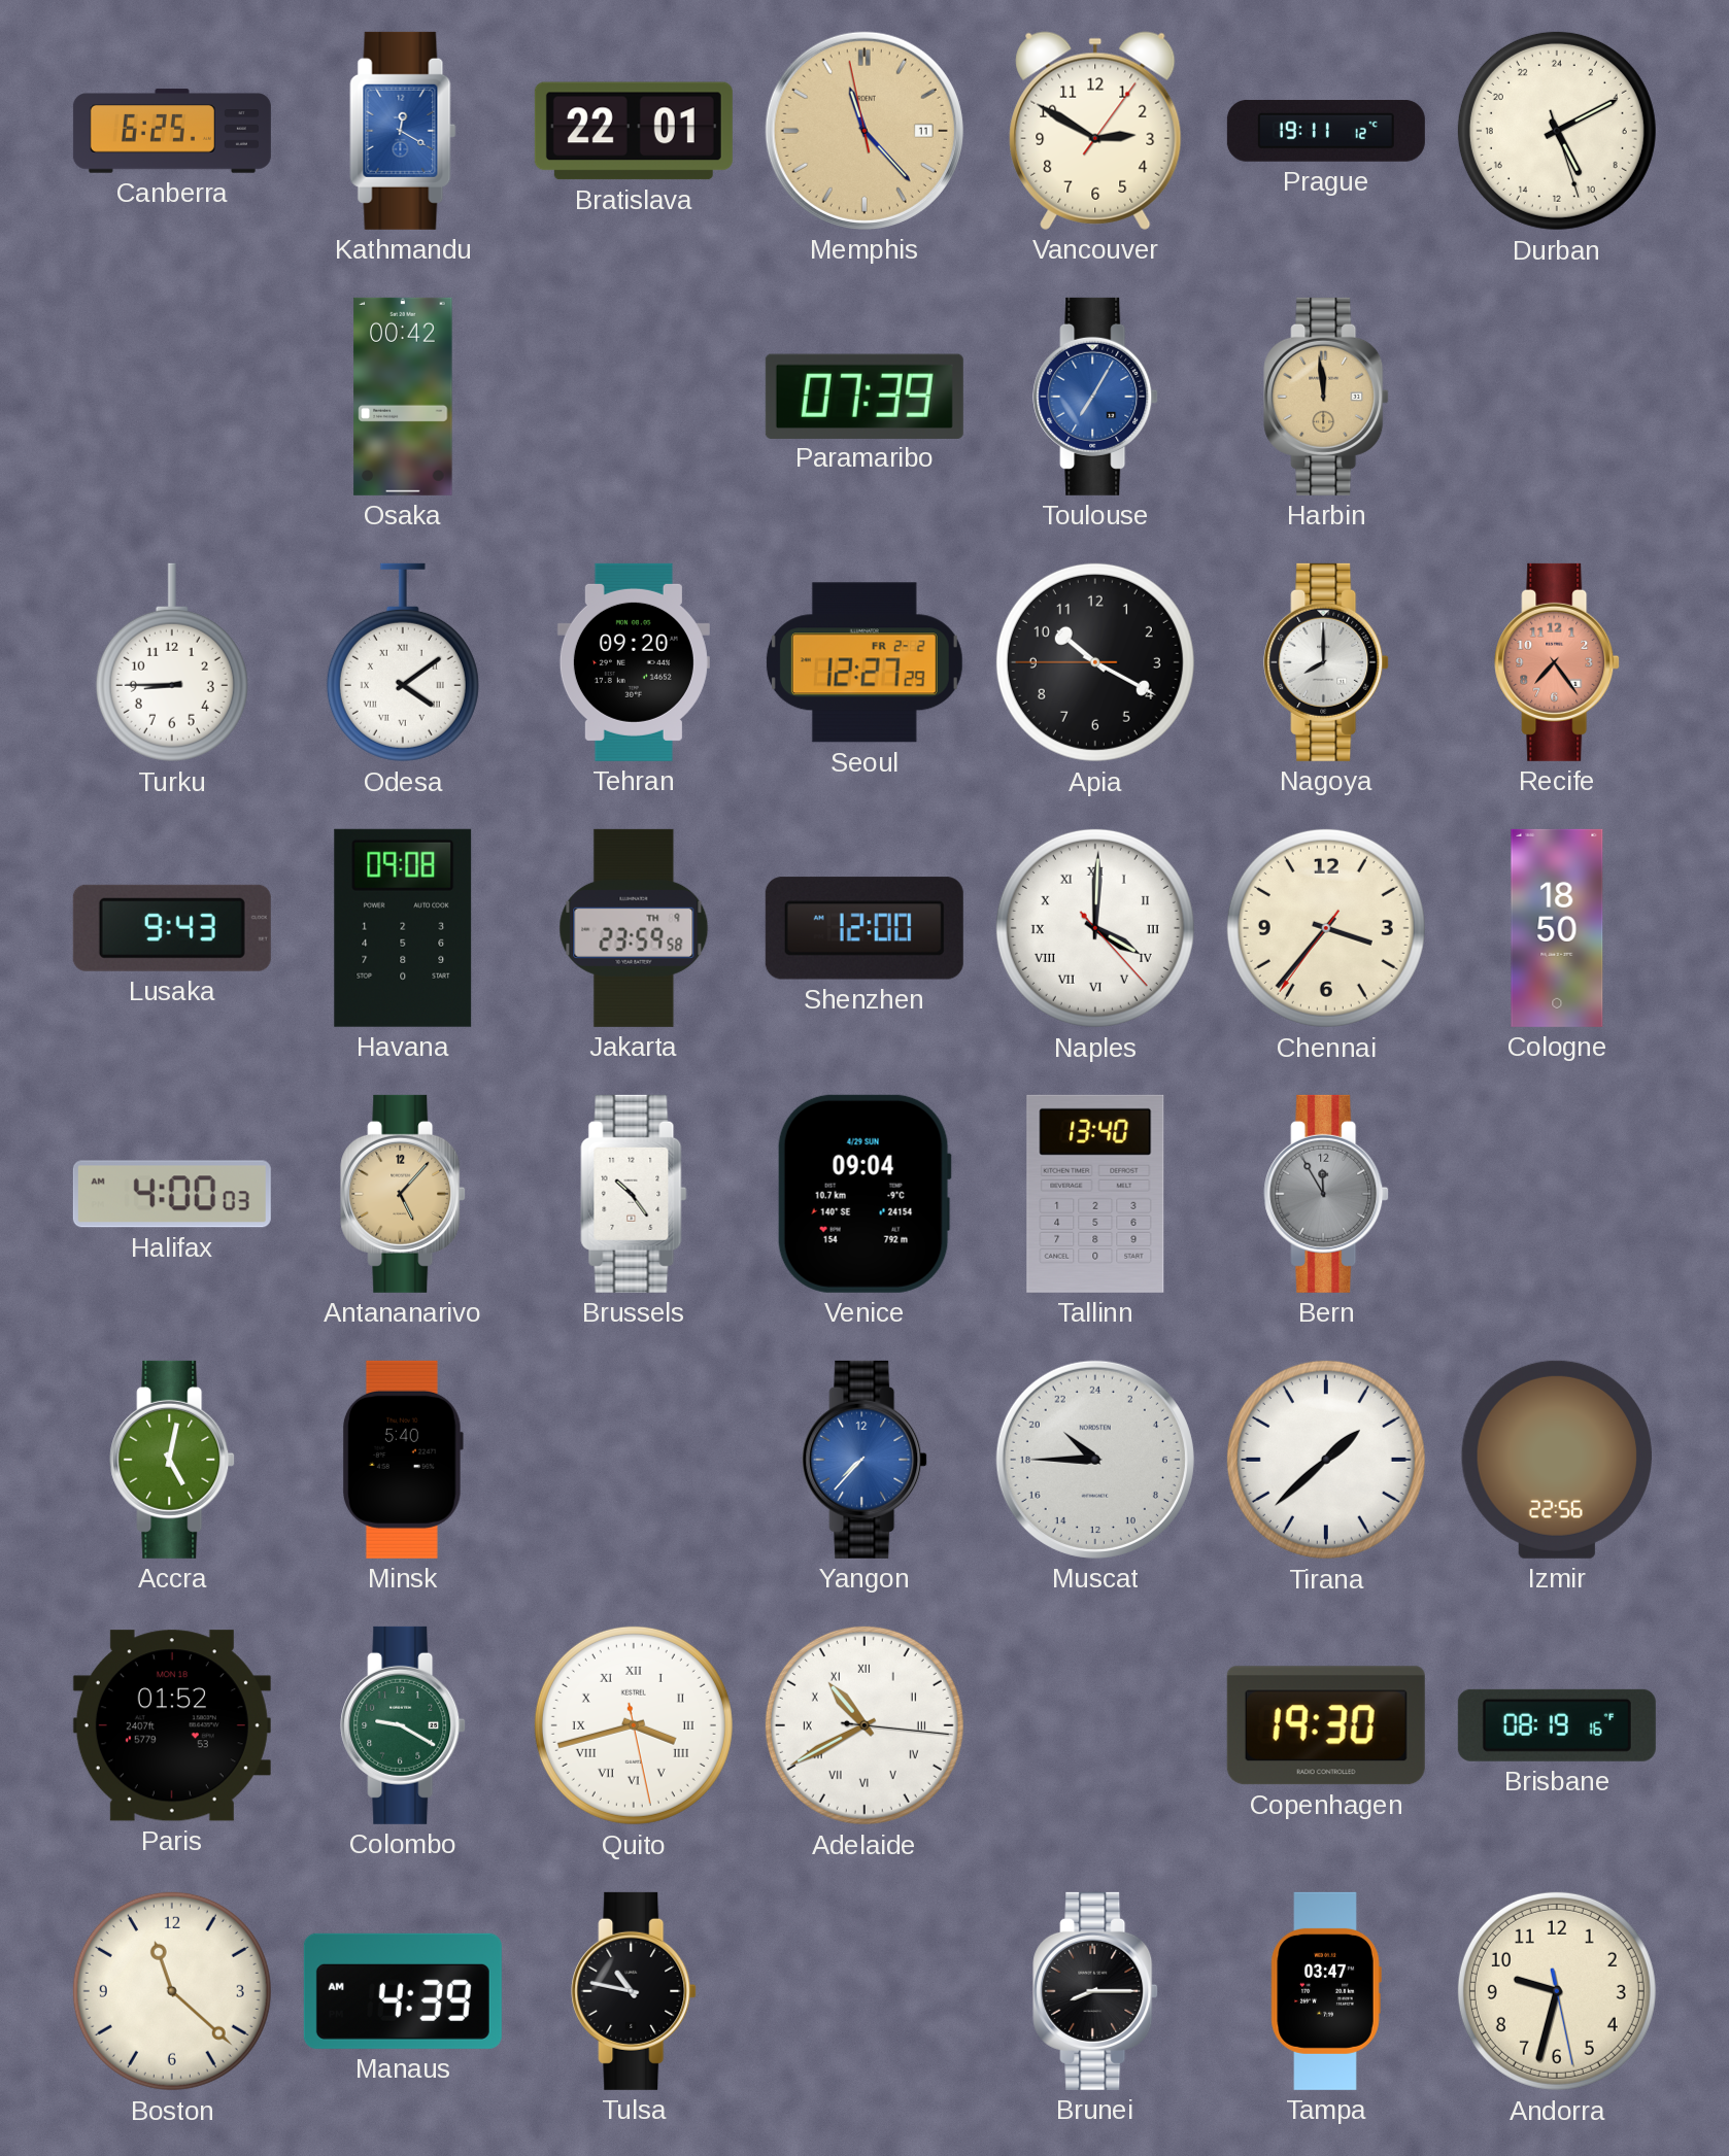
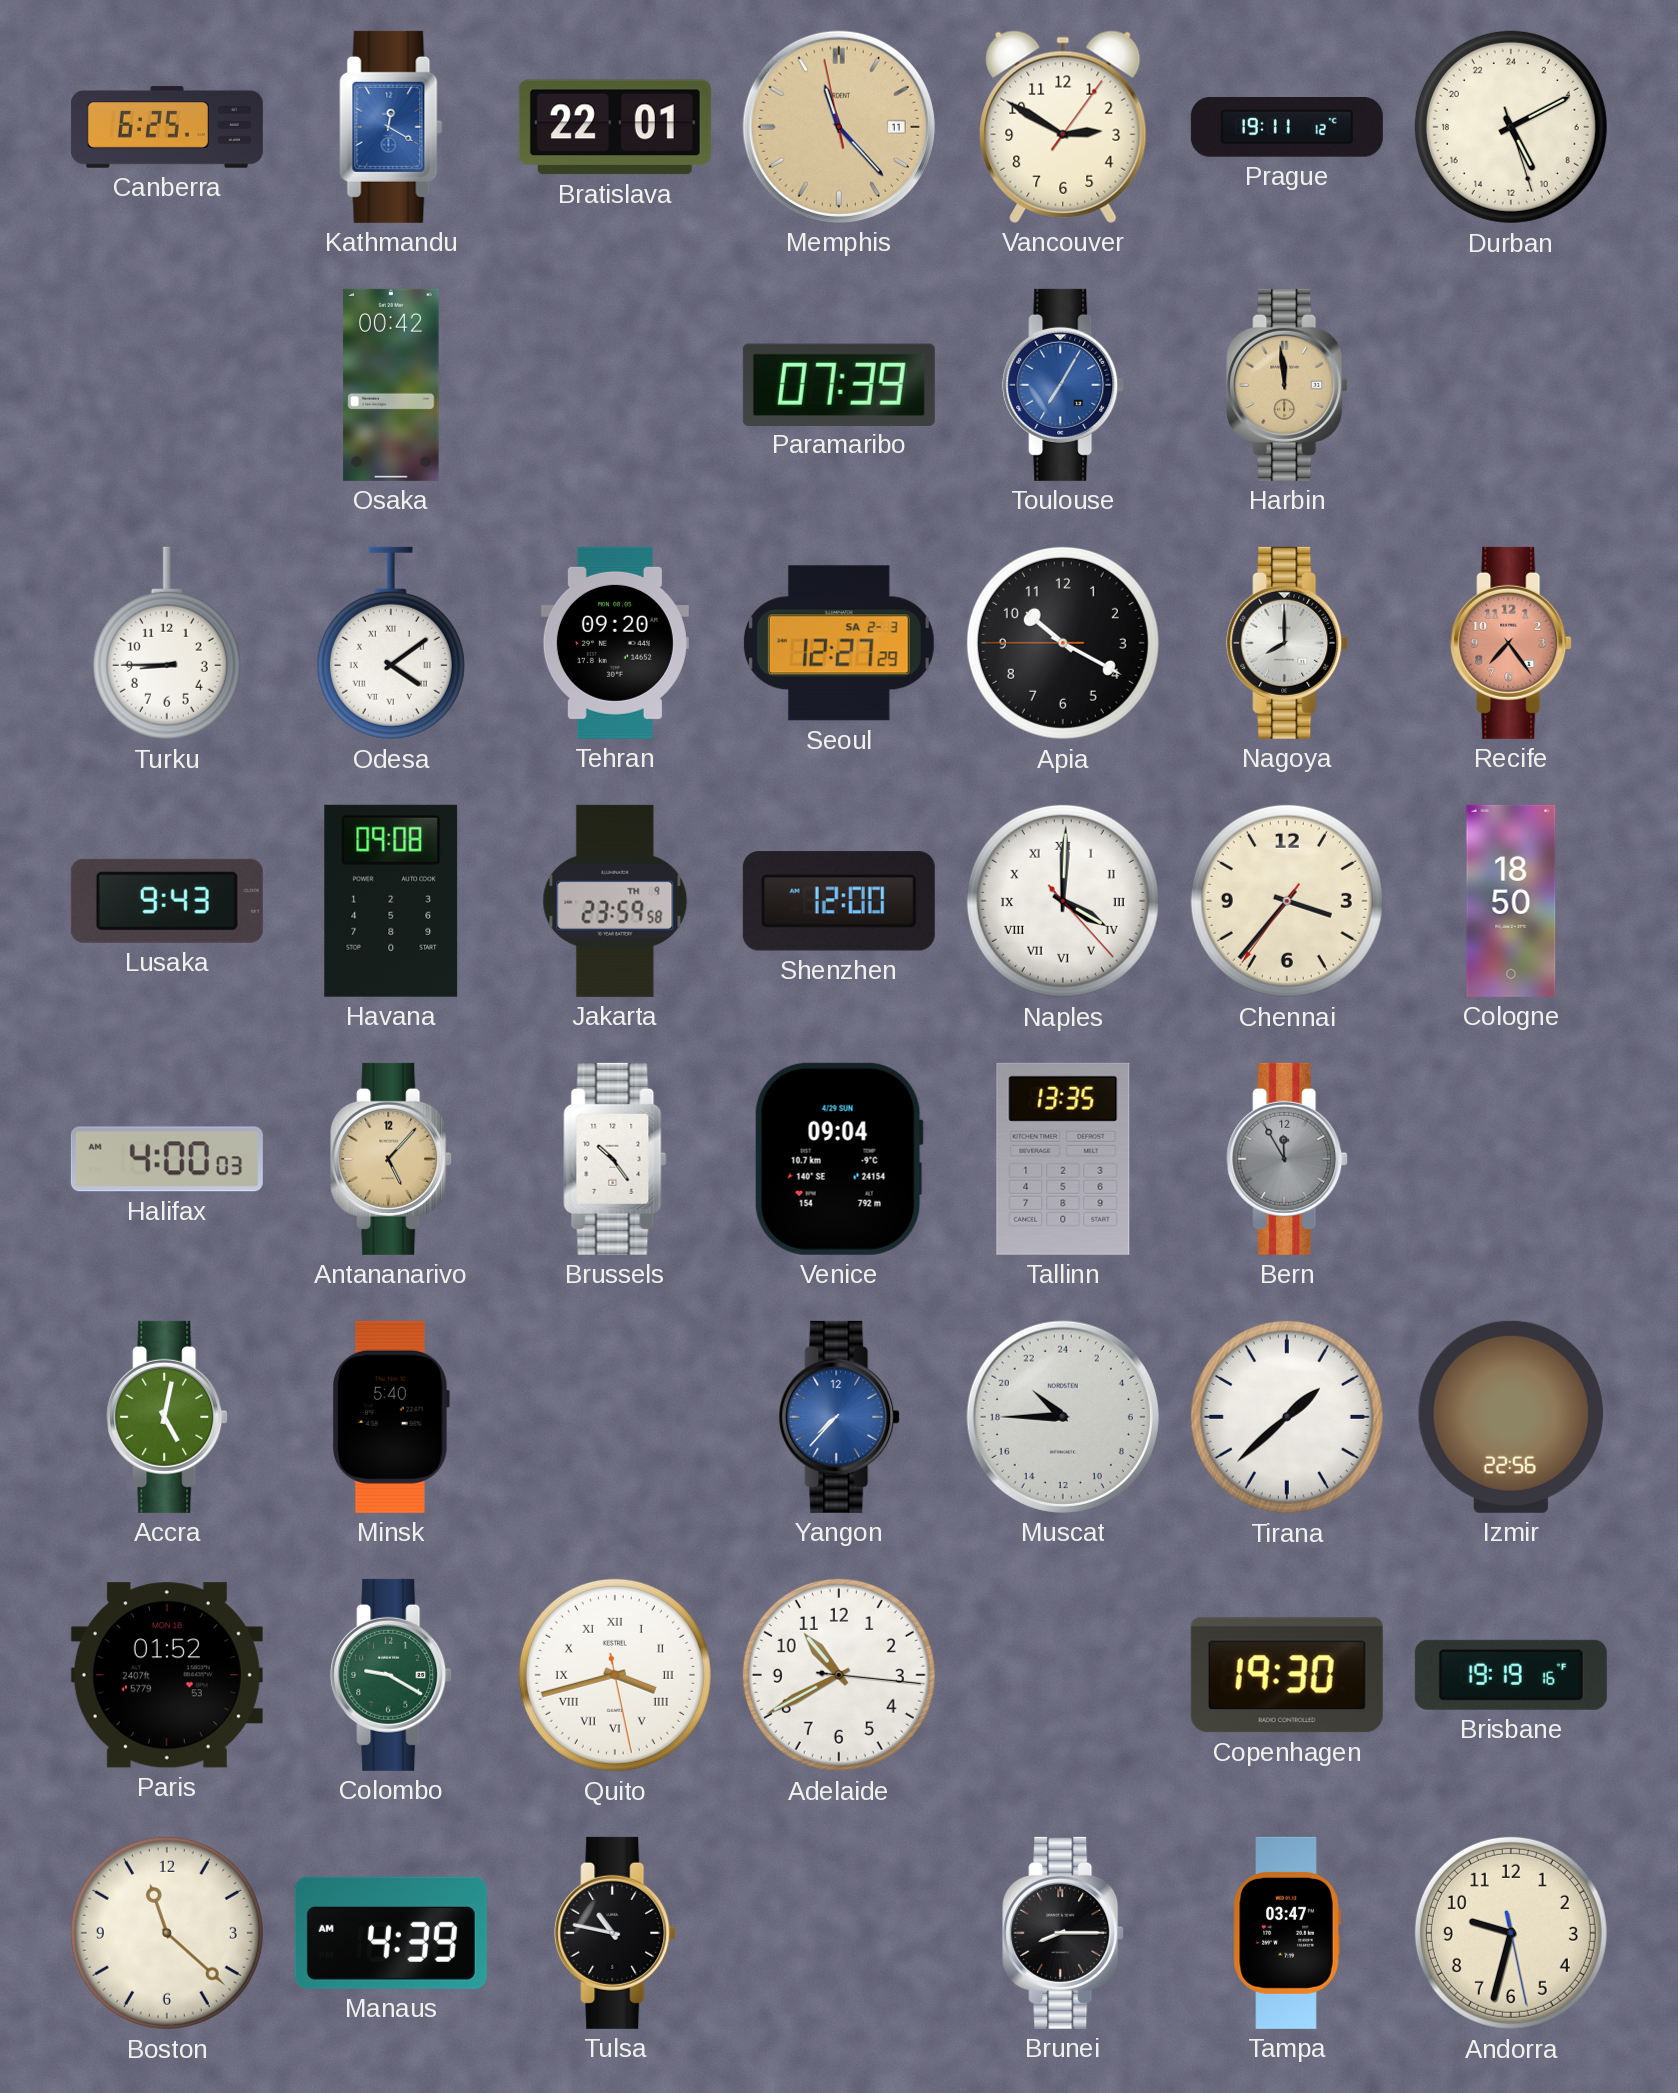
Seoul date: FR 2-2 -> SA 2-3
Tallinn: 13:40 -> 13:35
Adelaide numerals: Roman -> Arabic
Brisbane: 08:19 -> 19:19
